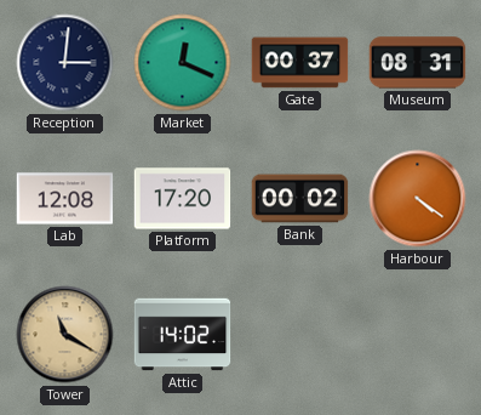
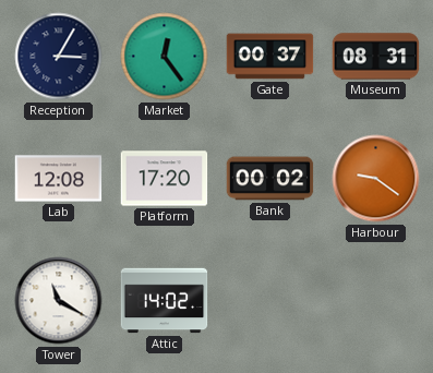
Reception: 3:01 -> 3:05
Market: 12:19 -> 12:24
Harbour: 4:21 -> 9:21
Tower dial: champagne -> white
